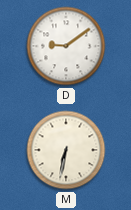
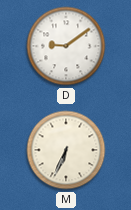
M: 6:32 -> 6:34
